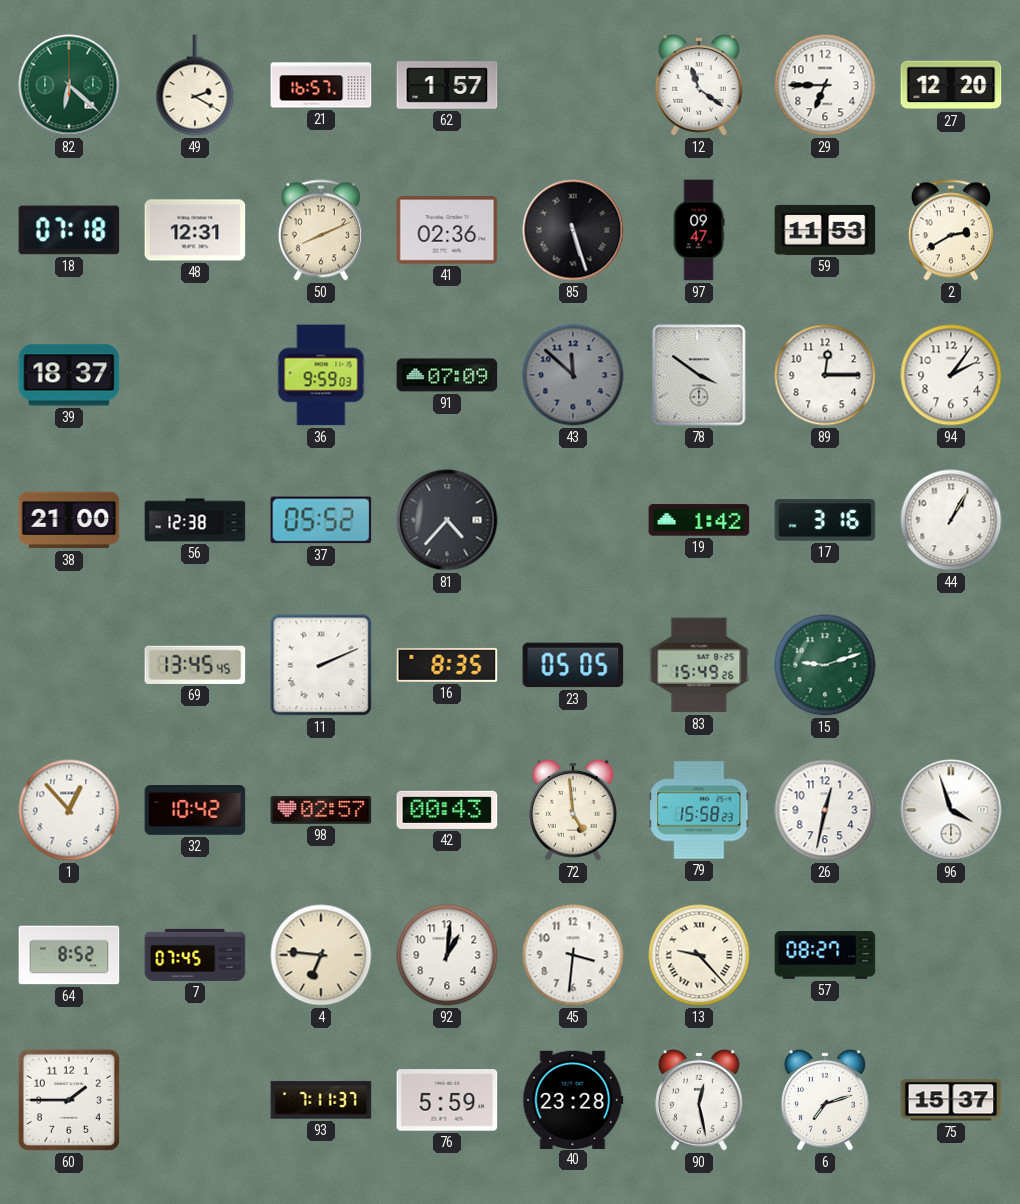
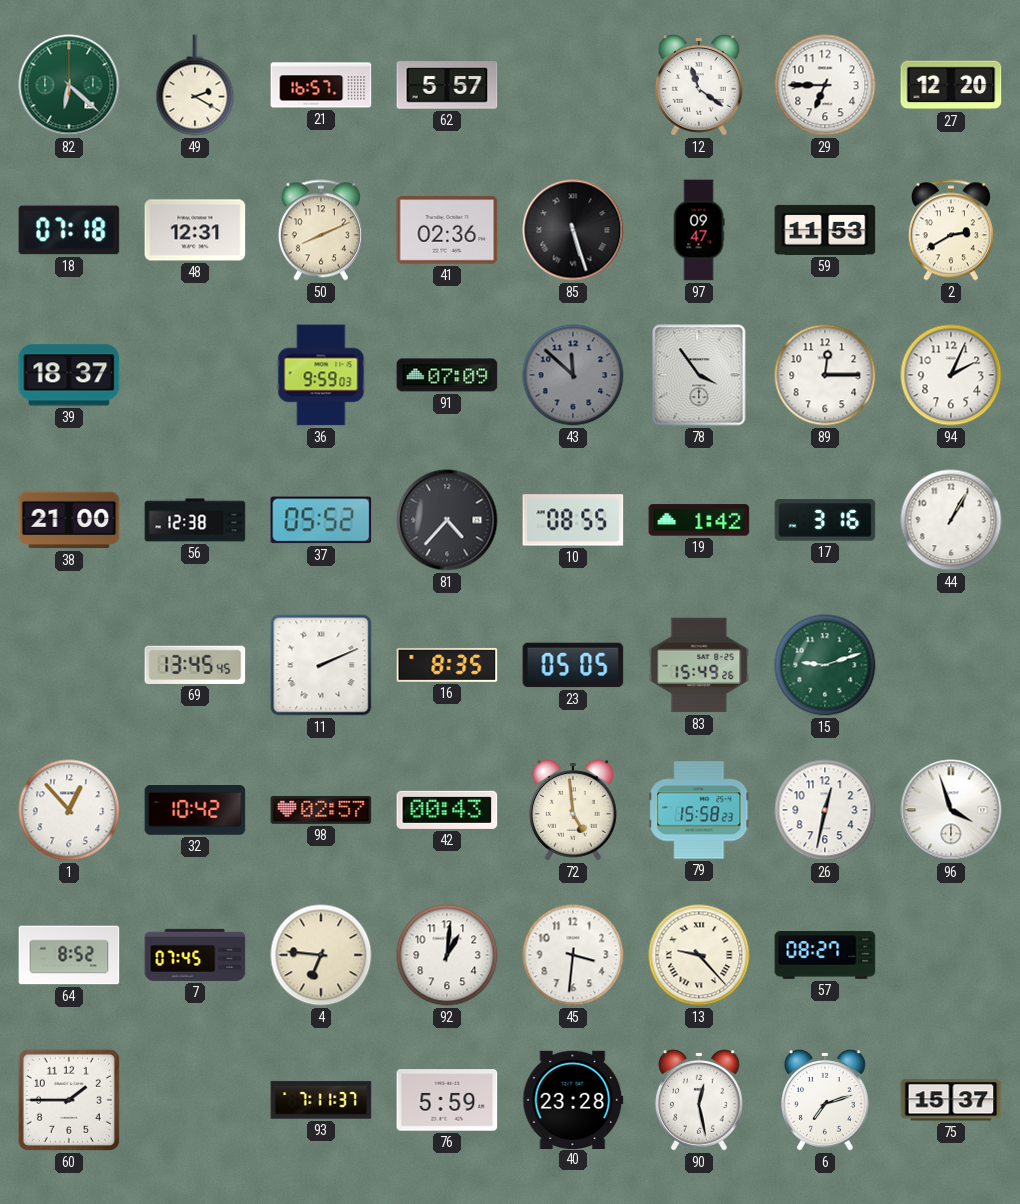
62: 1:57 -> 5:57
78: 3:51 -> 3:54
94: 2:06 -> 2:04
10: none -> 08:55
